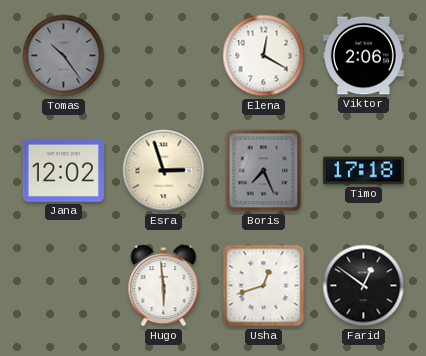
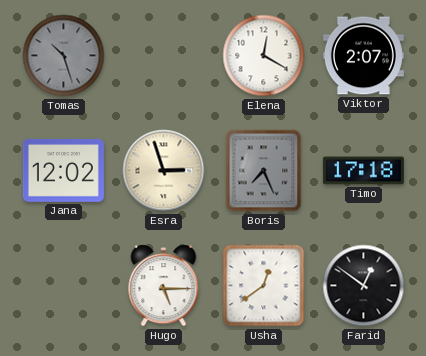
Tomas: 10:24 -> 10:27
Viktor: 2:06 -> 2:07
Hugo: 5:59 -> 5:15
Usha: 12:42 -> 12:39
